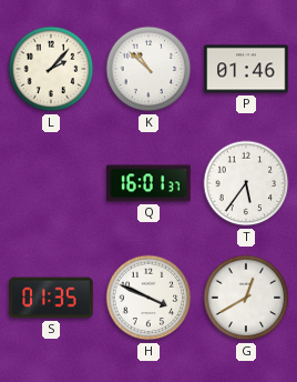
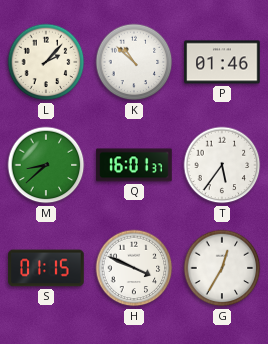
M: none -> 8:38
S: 01:35 -> 01:15
G: 12:40 -> 12:35
